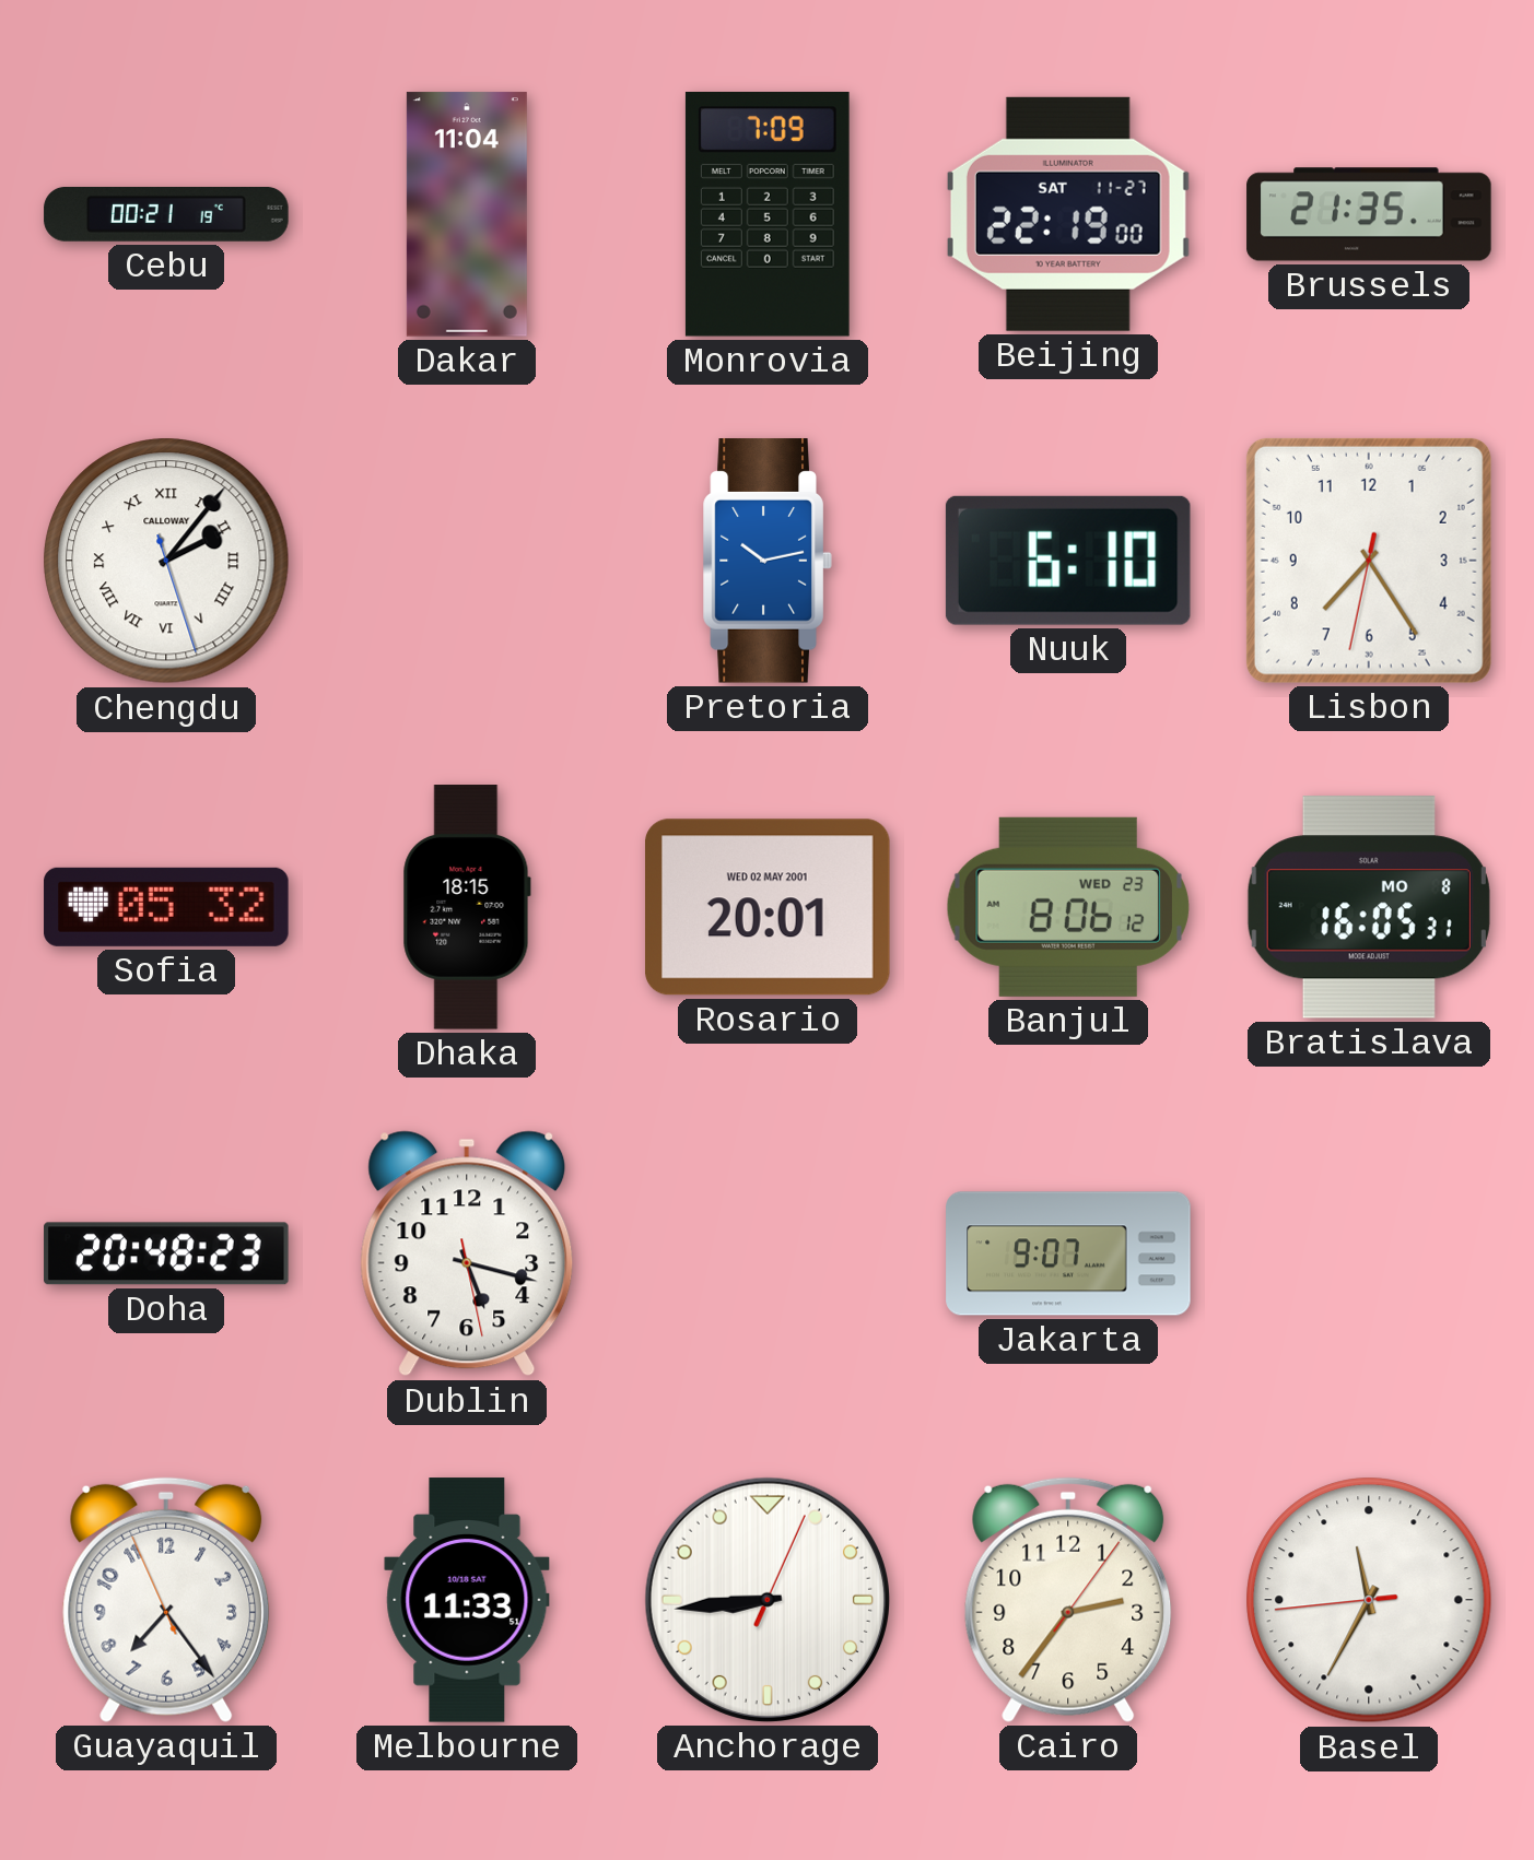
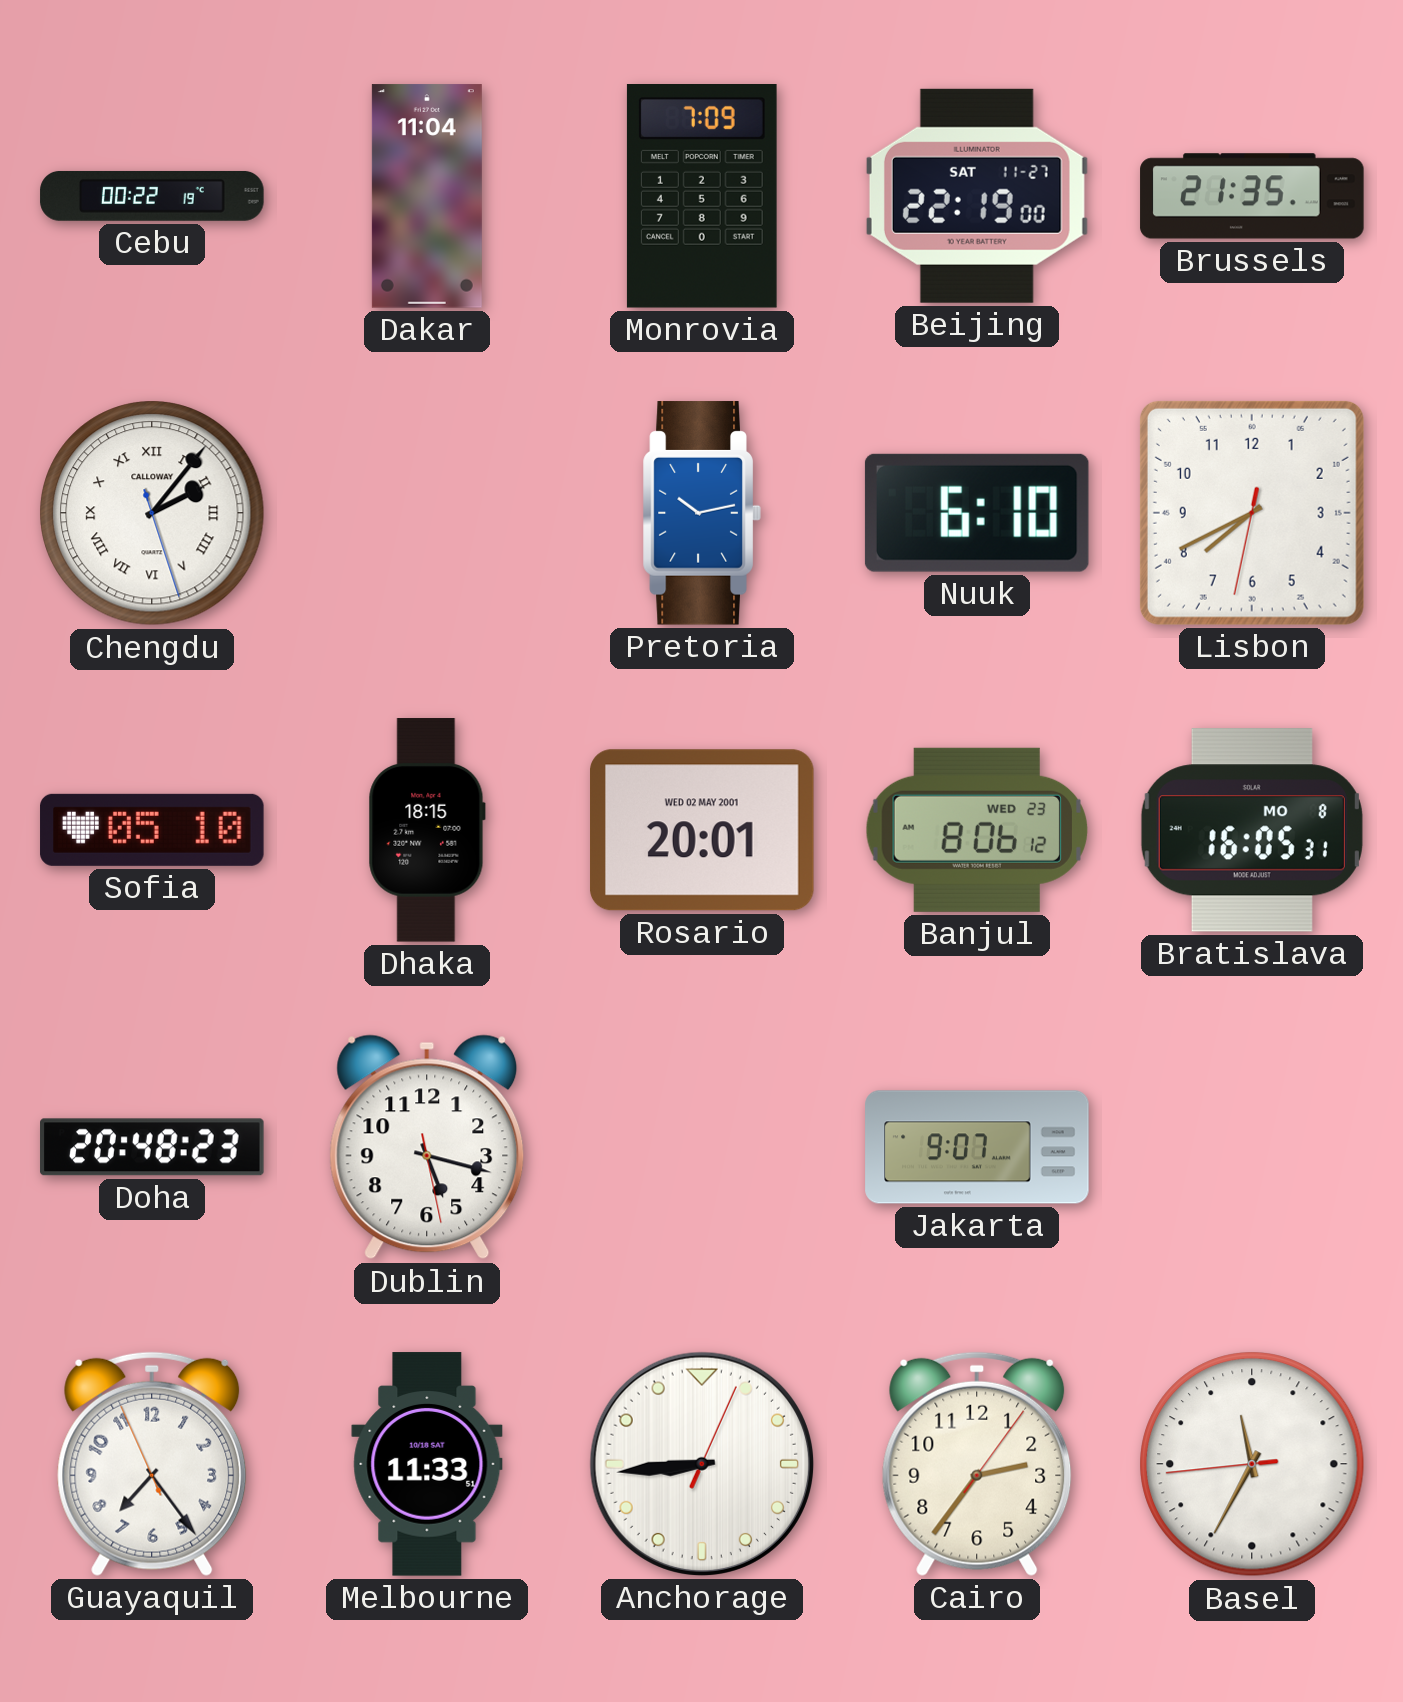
Cebu: 00:21 -> 00:22
Lisbon: 7:24 -> 7:40
Sofia: 05:32 -> 05:10
